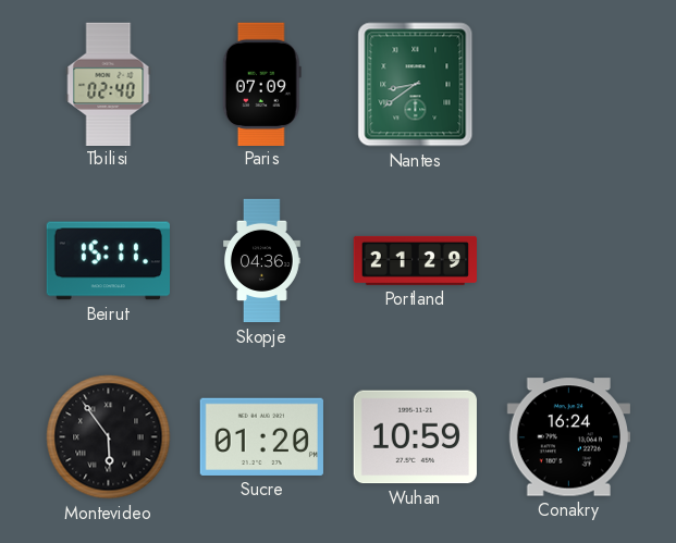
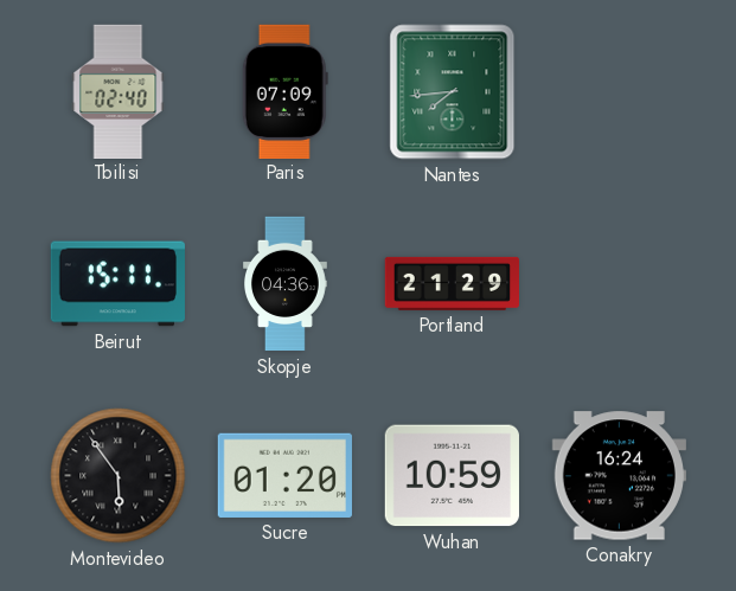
Nantes: 8:39 -> 7:44
